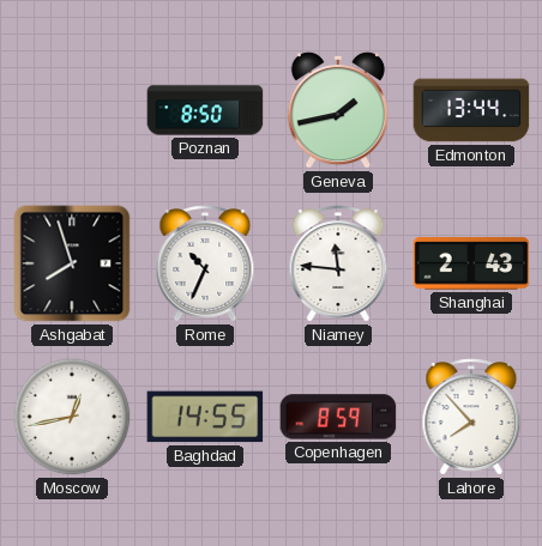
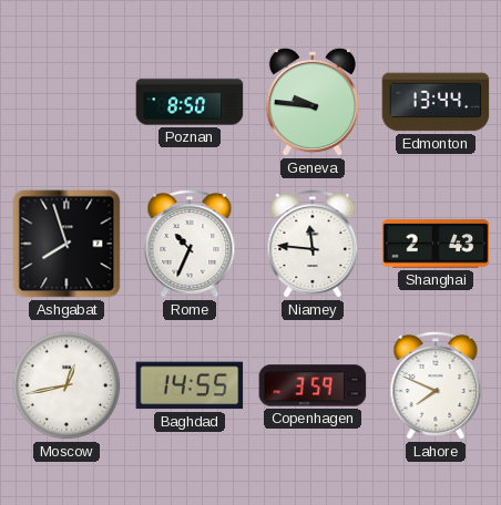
Geneva: 1:43 -> 9:46
Copenhagen: 8:59 -> 3:59
Lahore: 7:53 -> 7:49
